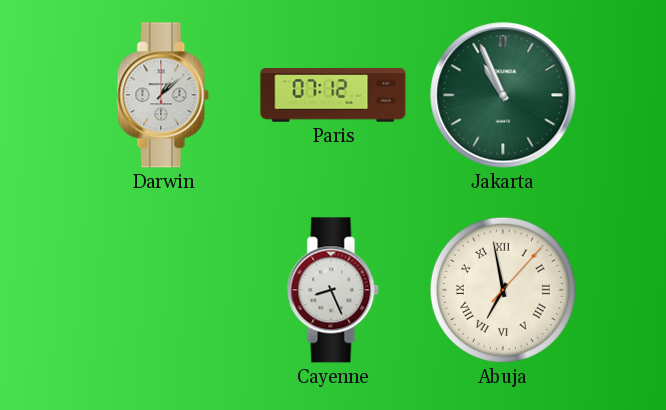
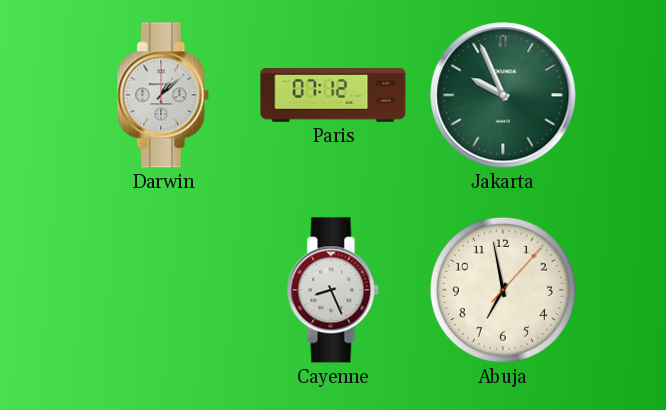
Jakarta: 10:56 -> 9:56
Abuja numerals: Roman -> Arabic
